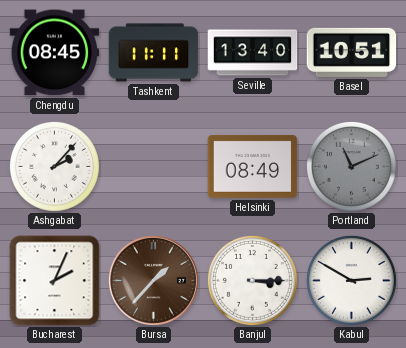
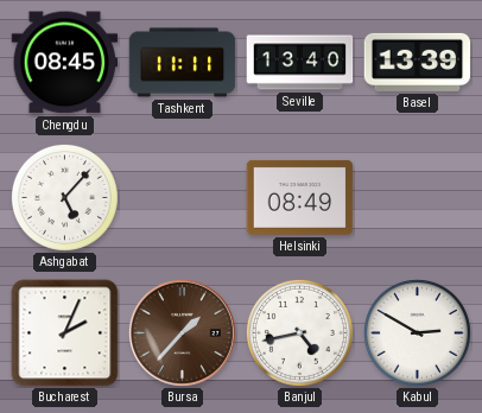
Basel: 10:51 -> 13:39
Ashgabat: 2:07 -> 5:07
Portland: 11:11 -> none
Banjul: 3:15 -> 4:43
